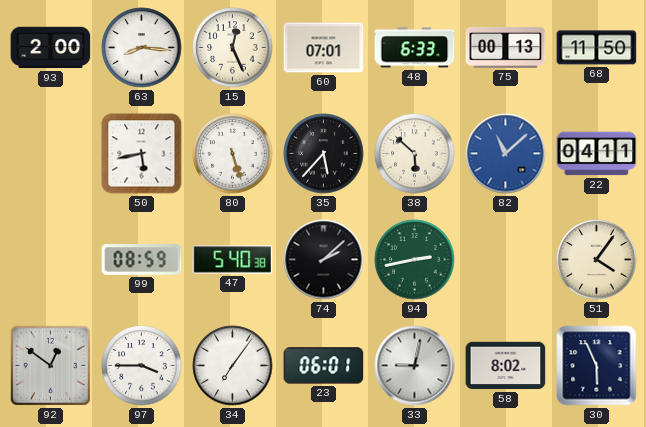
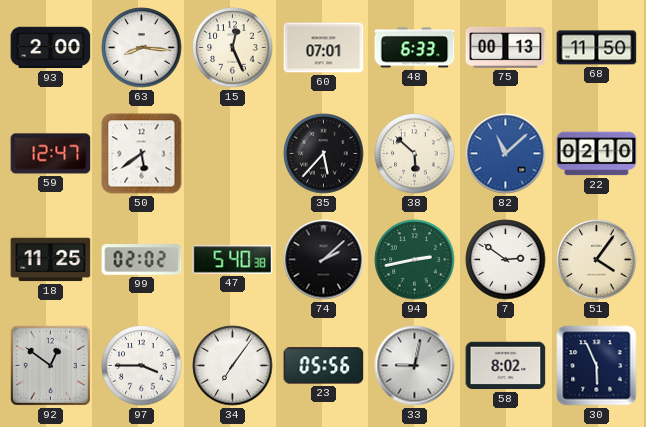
59: none -> 12:47
50: 5:43 -> 5:39
80: 5:27 -> none
22: 04:11 -> 02:10
18: none -> 11:25
99: 08:59 -> 02:02
7: none -> 2:51
23: 06:01 -> 05:56
